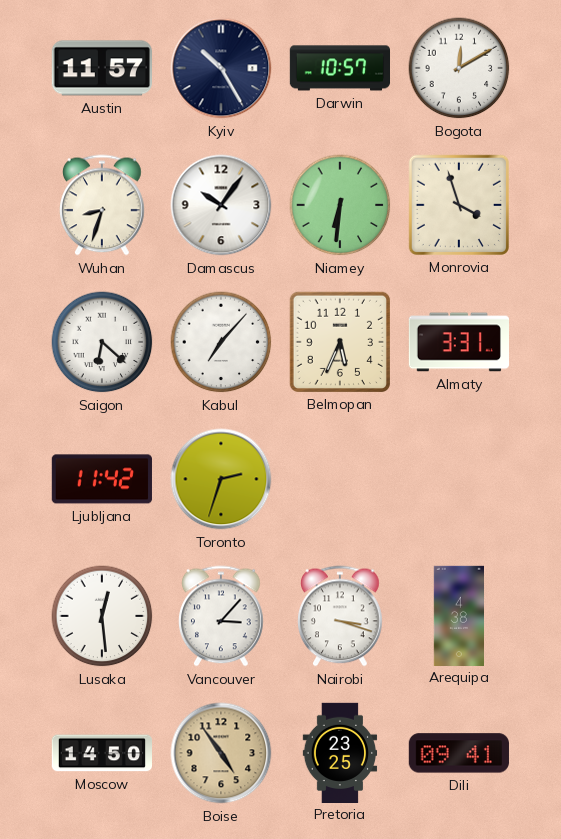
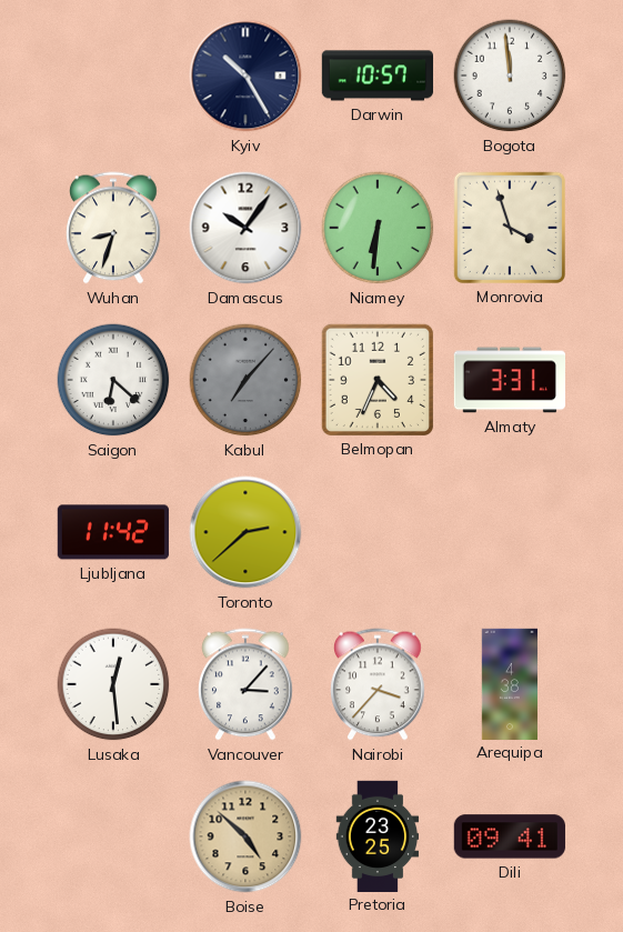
Austin: 11:57 -> none
Bogota: 12:10 -> 11:59
Kabul dial: white -> grey
Belmopan: 5:34 -> 4:34
Toronto: 2:33 -> 2:38
Nairobi: 3:18 -> 3:37
Moscow: 14:50 -> none
Boise: 4:54 -> 4:52
